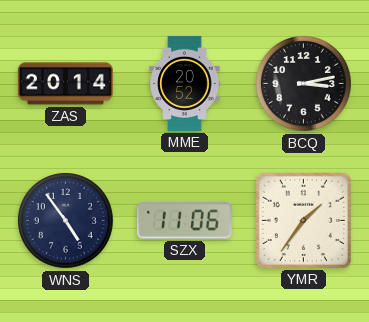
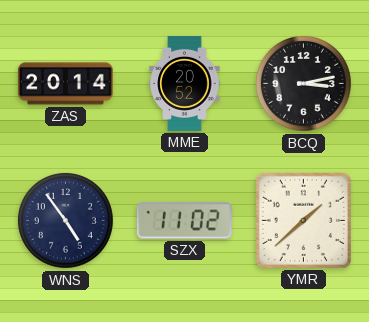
SZX: 11:06 -> 11:02
YMR: 1:36 -> 1:38
